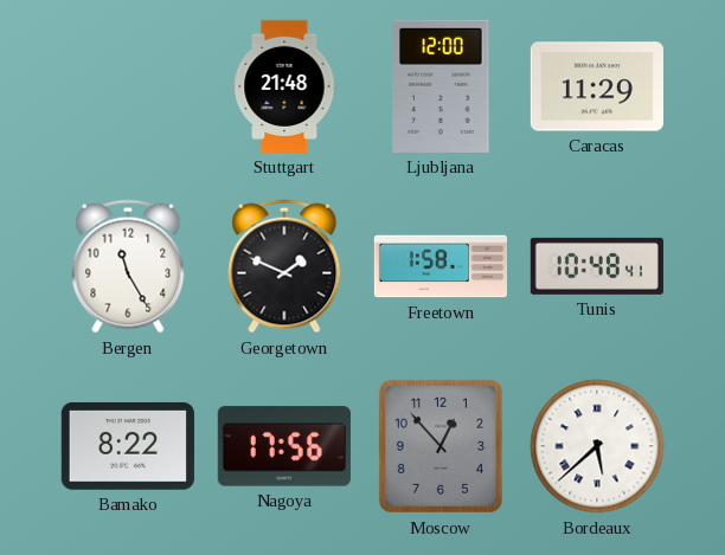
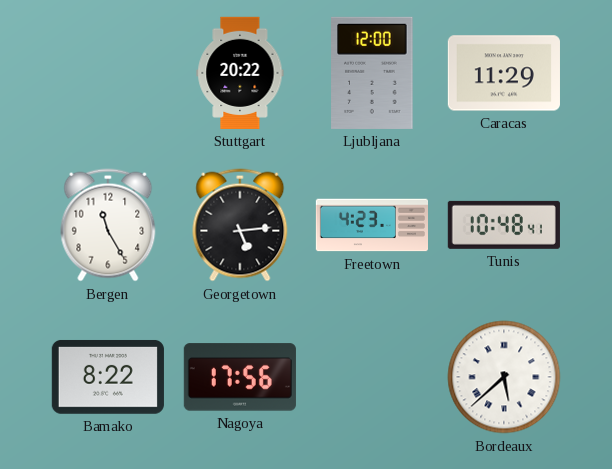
Stuttgart: 21:48 -> 20:22
Georgetown: 1:49 -> 5:14
Freetown: 1:58 -> 4:23
Moscow: 12:53 -> none
